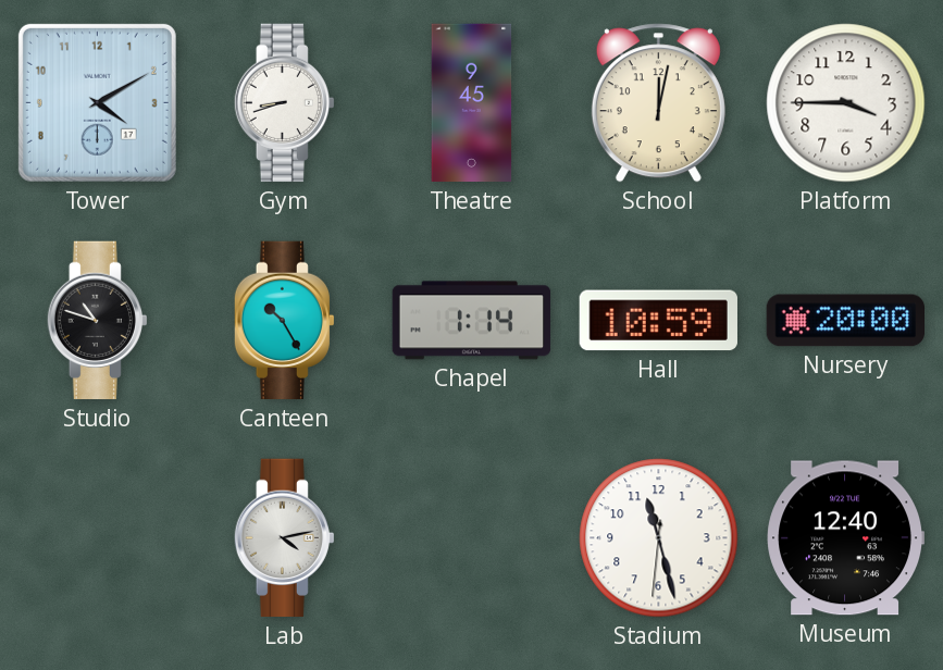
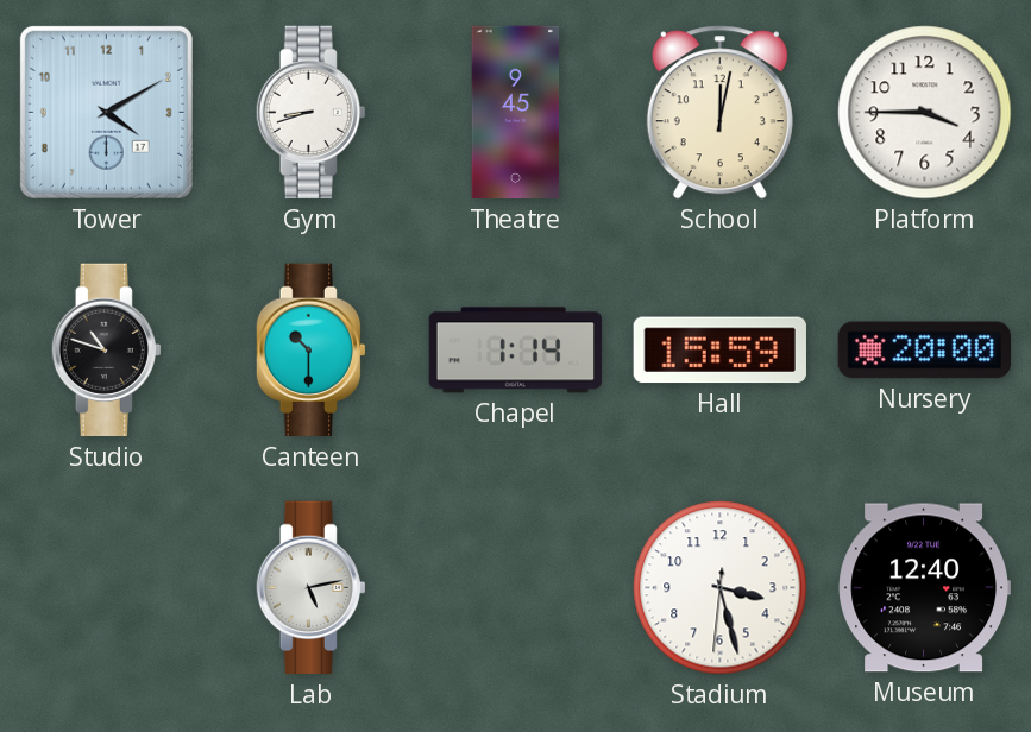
Canteen: 10:25 -> 10:30
Hall: 10:59 -> 15:59
Lab: 4:13 -> 5:13
Stadium: 11:27 -> 3:27
